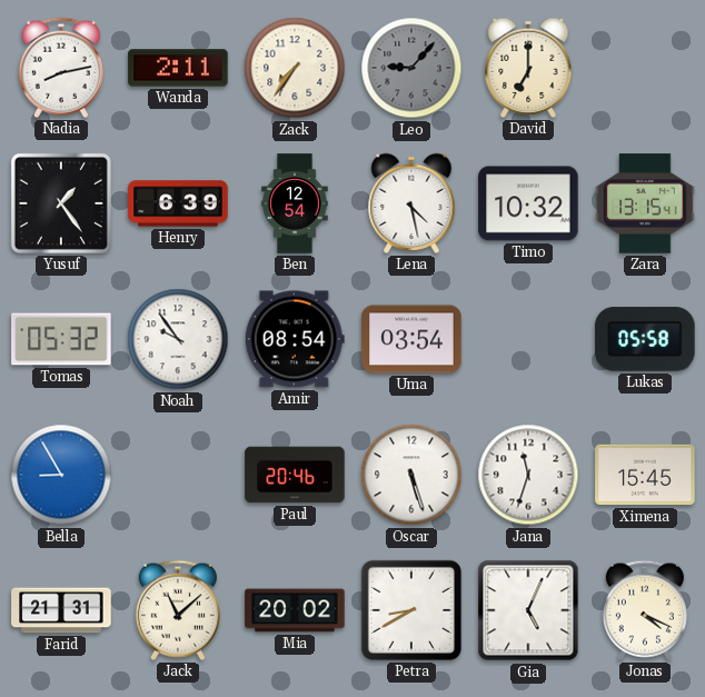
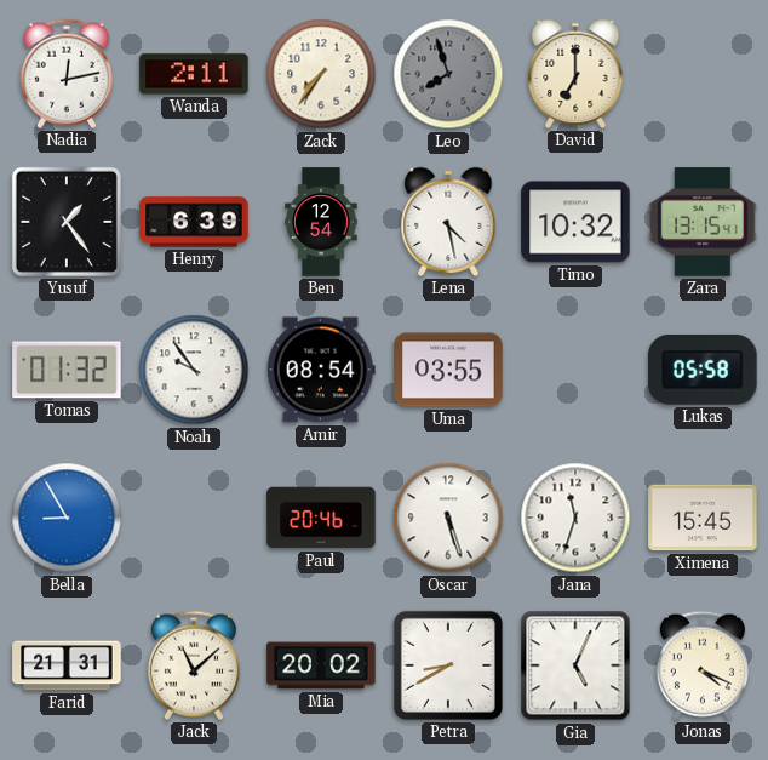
Nadia: 8:13 -> 12:13
Leo: 9:07 -> 7:57
Tomas: 05:32 -> 01:32
Uma: 03:54 -> 03:55
